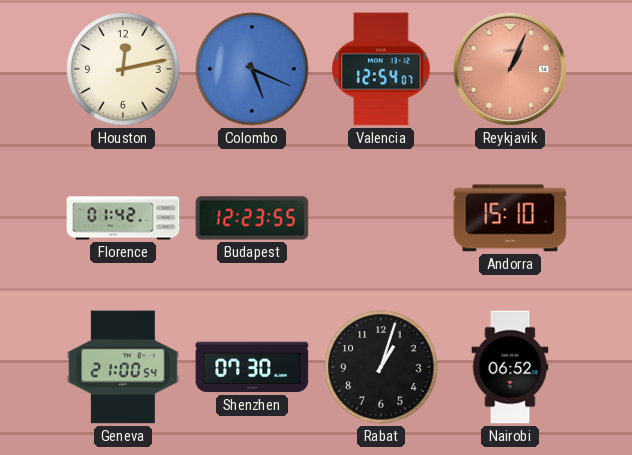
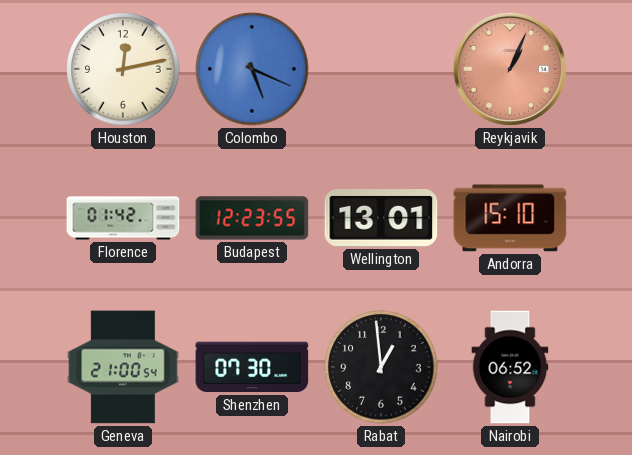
Valencia: 12:54 -> none
Wellington: none -> 13:01
Rabat: 1:03 -> 12:59
